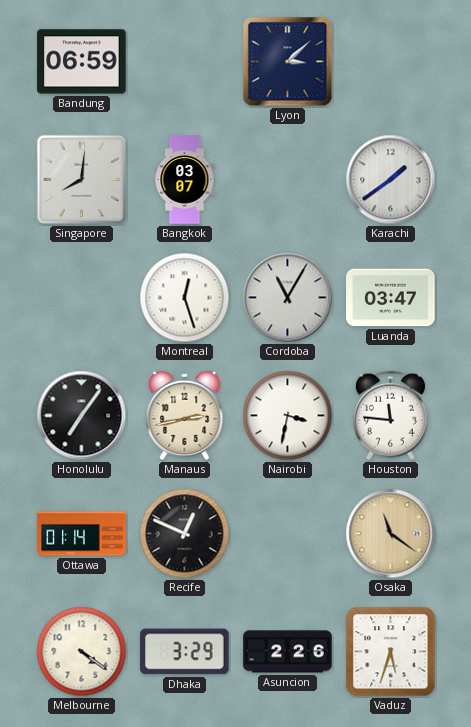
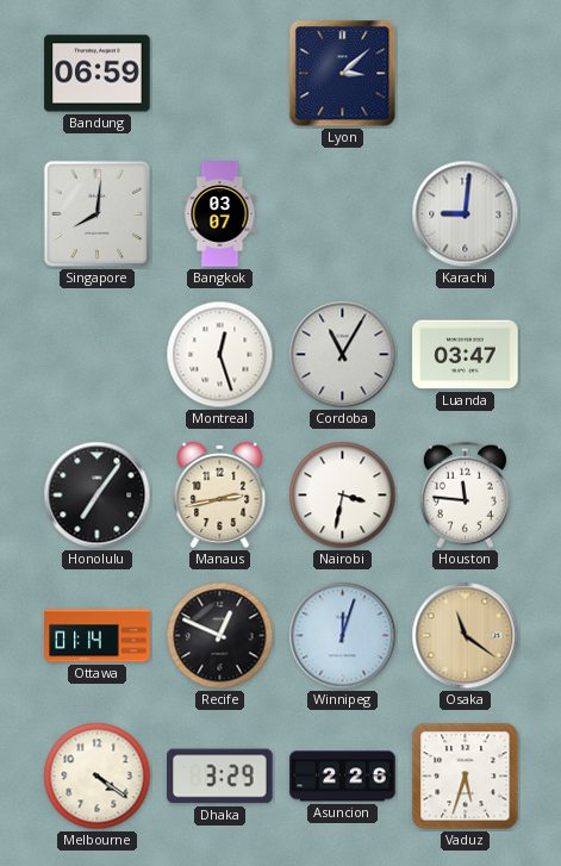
Karachi: 1:39 -> 9:01
Winnipeg: none -> 12:03
